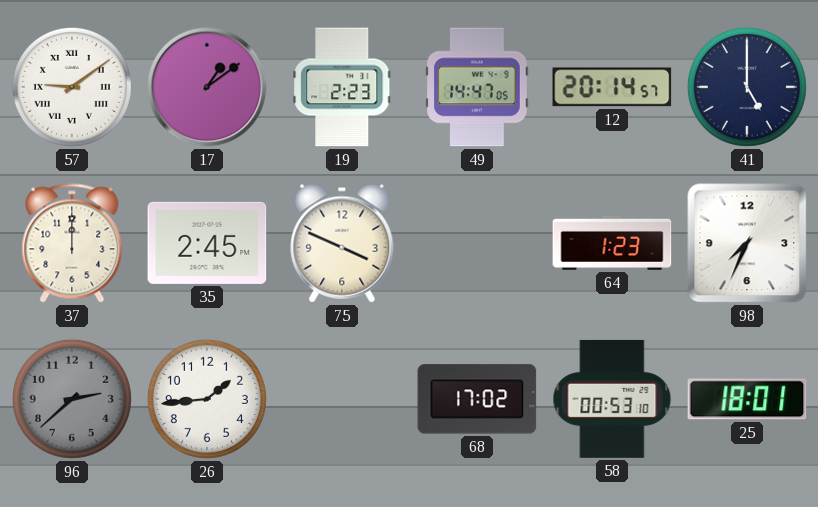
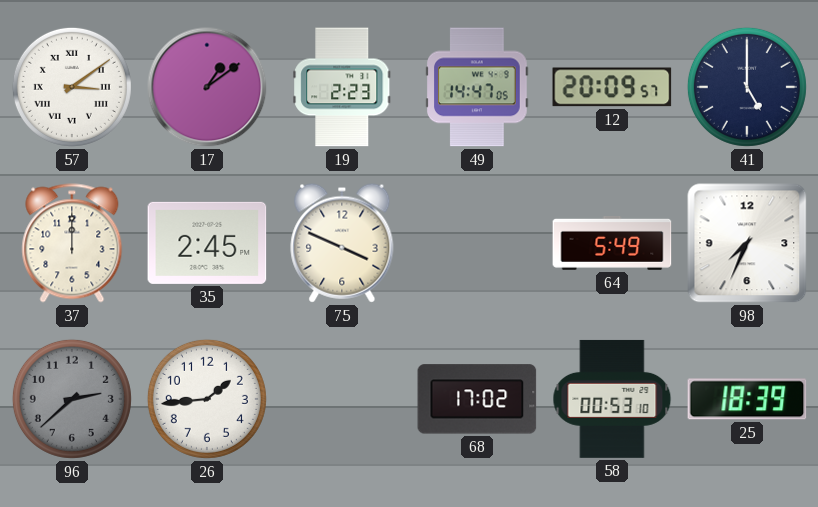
57: 9:09 -> 3:09
12: 20:14 -> 20:09
64: 1:23 -> 5:49
25: 18:01 -> 18:39
